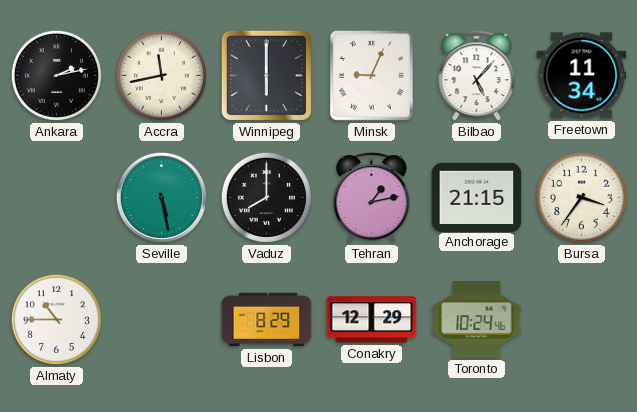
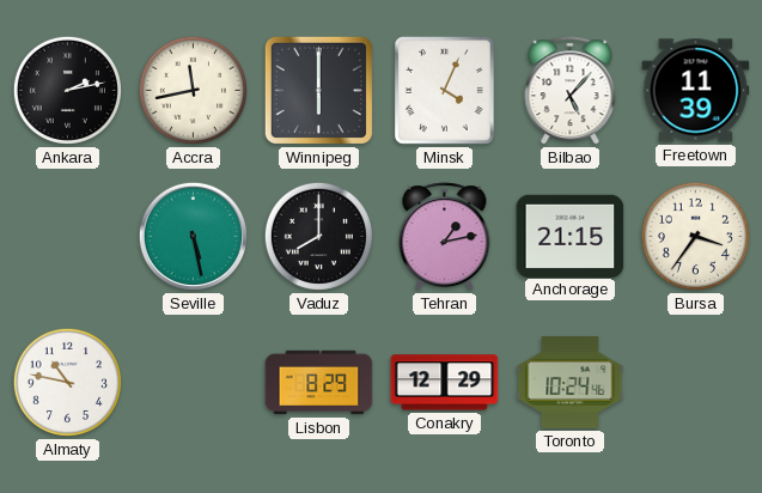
Minsk: 9:04 -> 4:04
Freetown: 11:34 -> 11:39
Almaty: 10:45 -> 10:47
